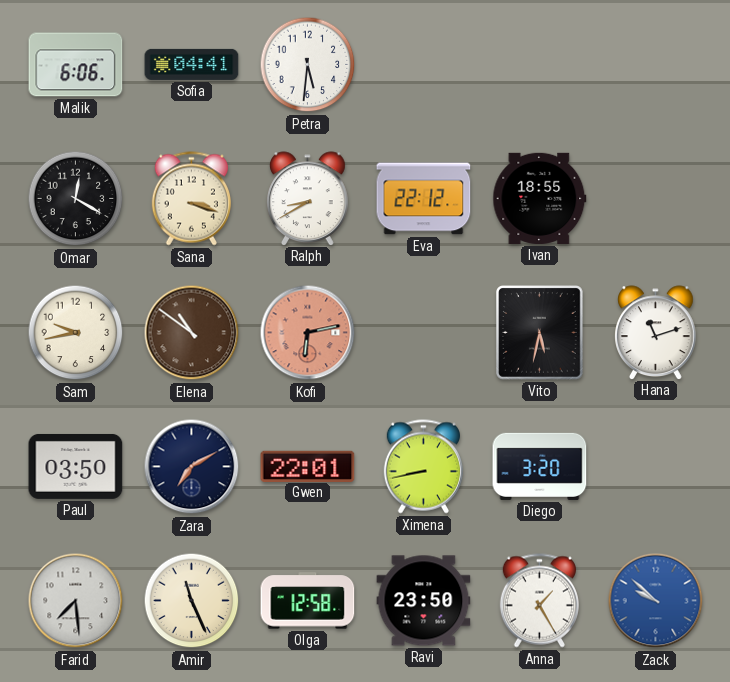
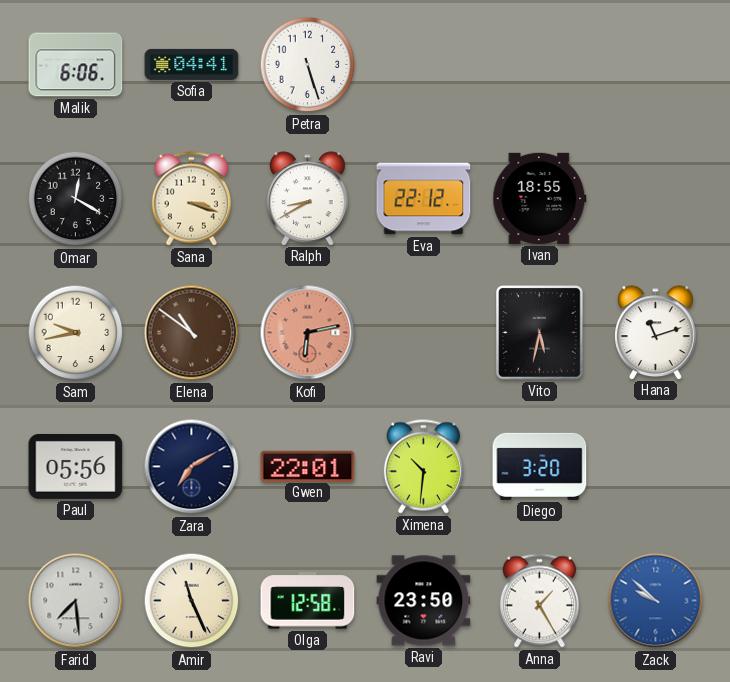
Petra: 5:31 -> 5:27
Paul: 03:50 -> 05:56
Ximena: 8:43 -> 10:31
